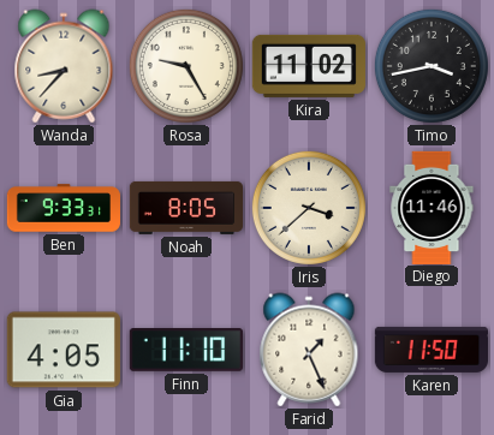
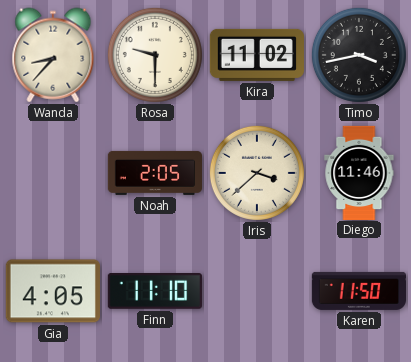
Rosa: 9:25 -> 9:30
Ben: 9:33 -> none
Noah: 8:05 -> 2:05
Farid: 1:26 -> none
